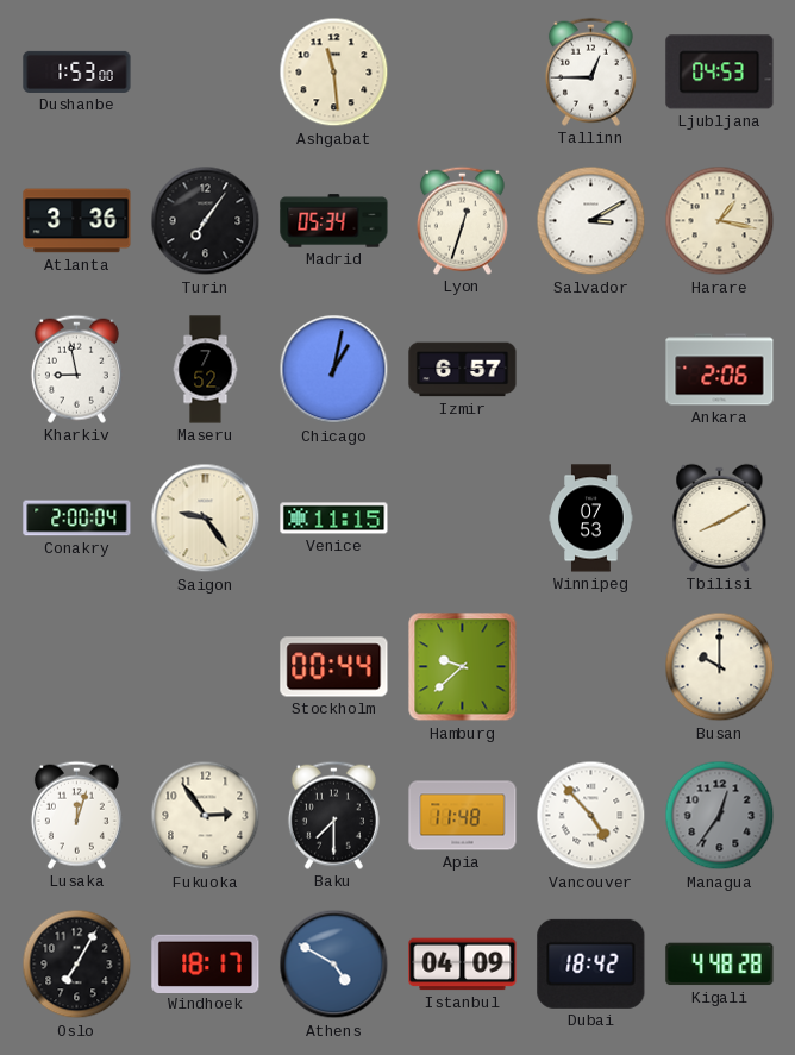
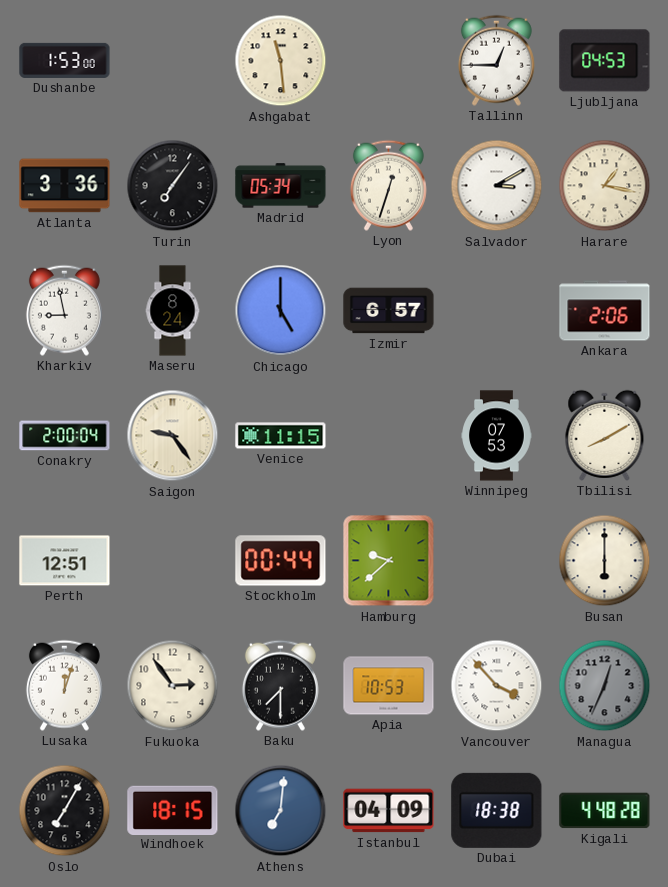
Maseru: 7:52 -> 8:24
Chicago: 1:02 -> 5:00
Perth: none -> 12:51
Busan: 10:00 -> 6:00
Apia: 11:48 -> 10:53
Vancouver: 4:53 -> 3:53
Managua: 12:36 -> 12:34
Windhoek: 18:17 -> 18:15
Athens: 4:50 -> 7:01
Dubai: 18:42 -> 18:38
